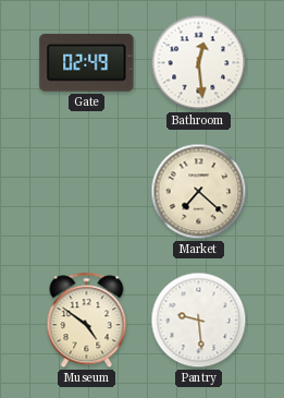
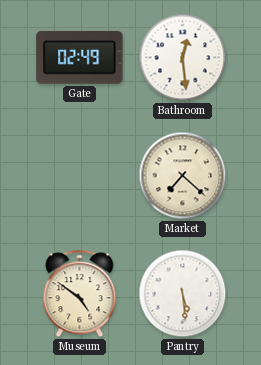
Pantry: 9:29 -> 5:29
